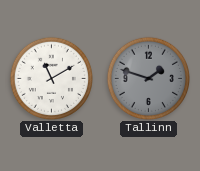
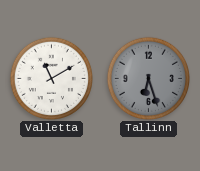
Tallinn: 1:48 -> 6:27
